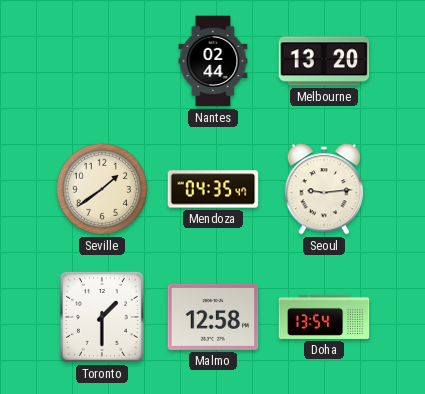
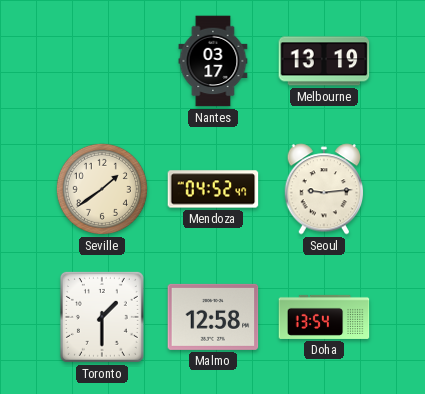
Nantes: 02:44 -> 03:17
Melbourne: 13:20 -> 13:19
Mendoza: 04:35 -> 04:52
